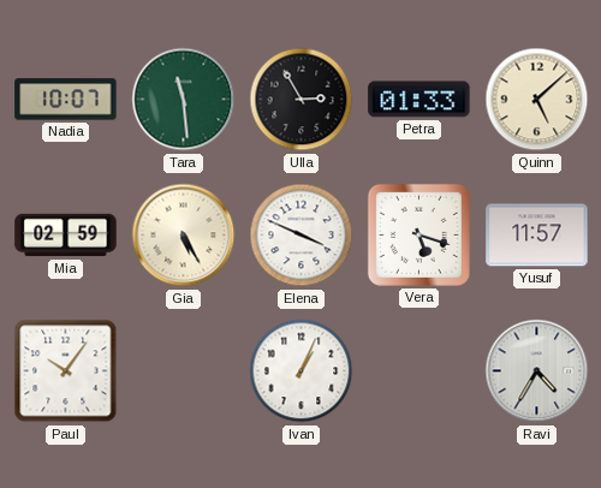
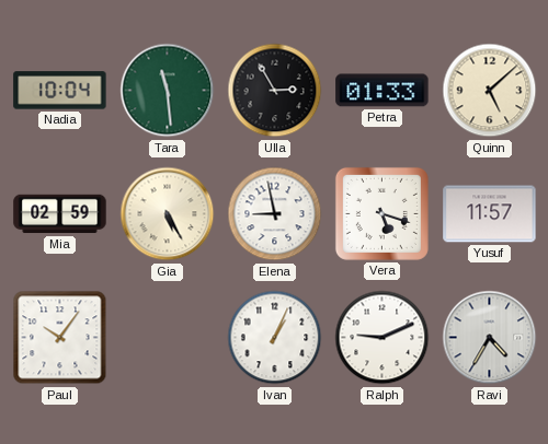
Nadia: 10:07 -> 10:04
Elena: 3:49 -> 8:58
Ralph: none -> 9:11
